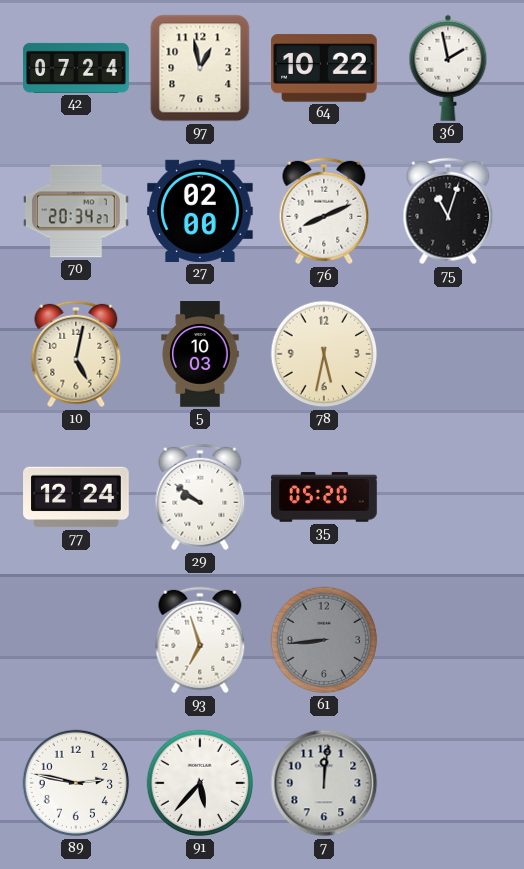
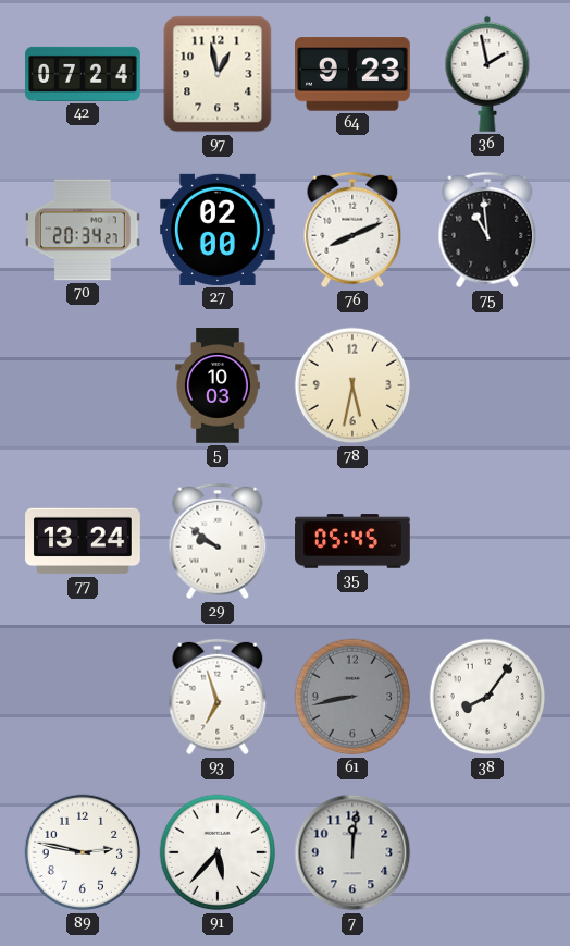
64: 10:22 -> 9:23
75: 11:03 -> 10:59
10: 5:02 -> none
77: 12:24 -> 13:24
35: 05:20 -> 05:45
61: 8:44 -> 8:43
38: none -> 8:06
